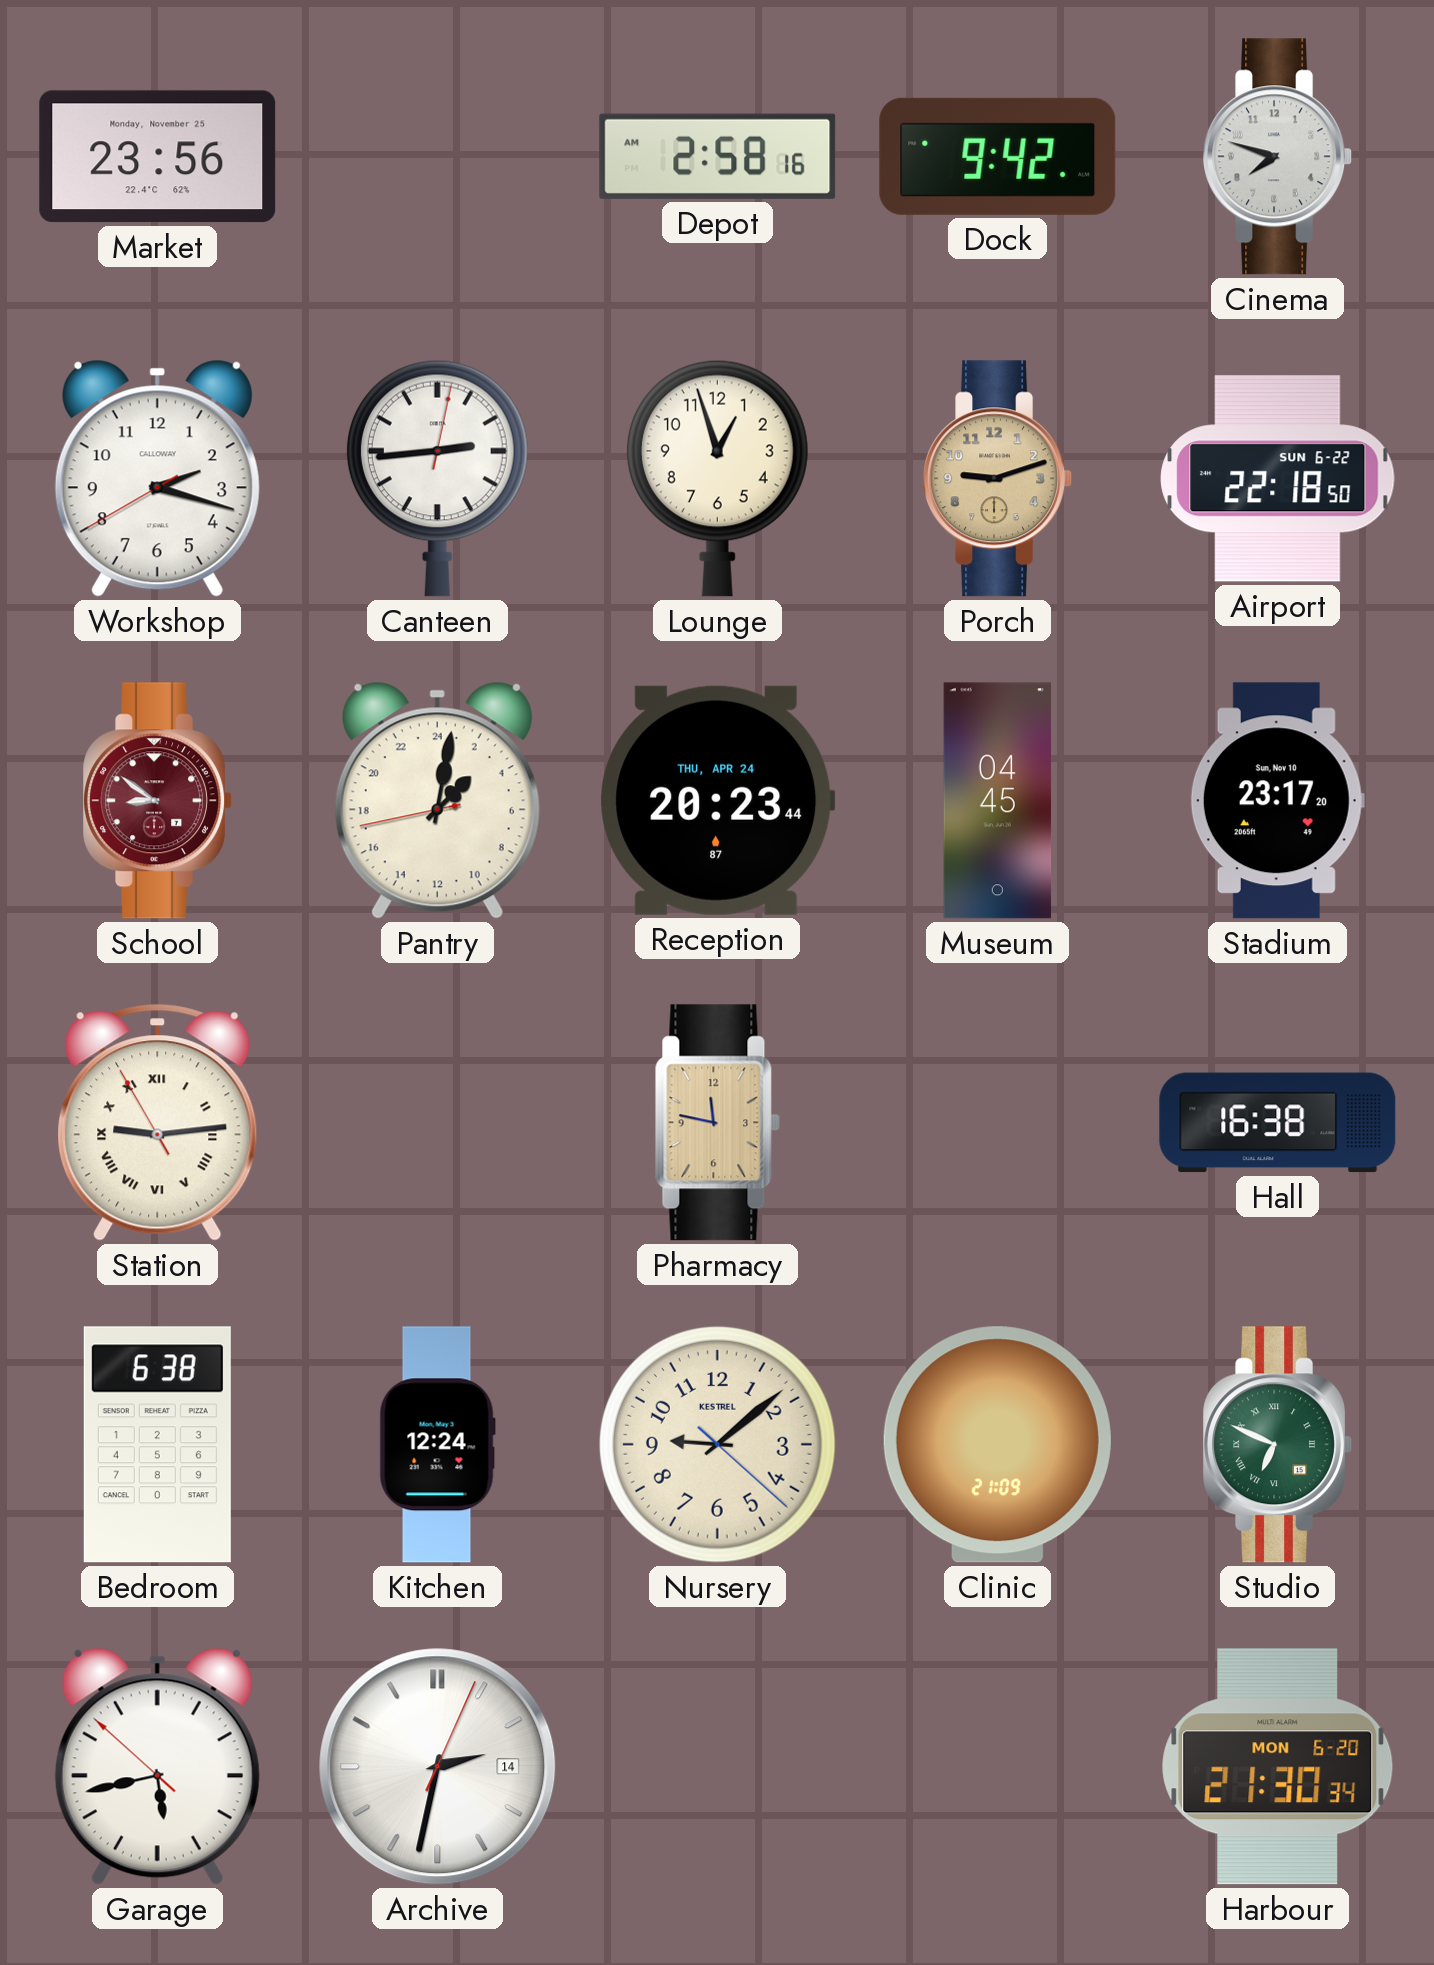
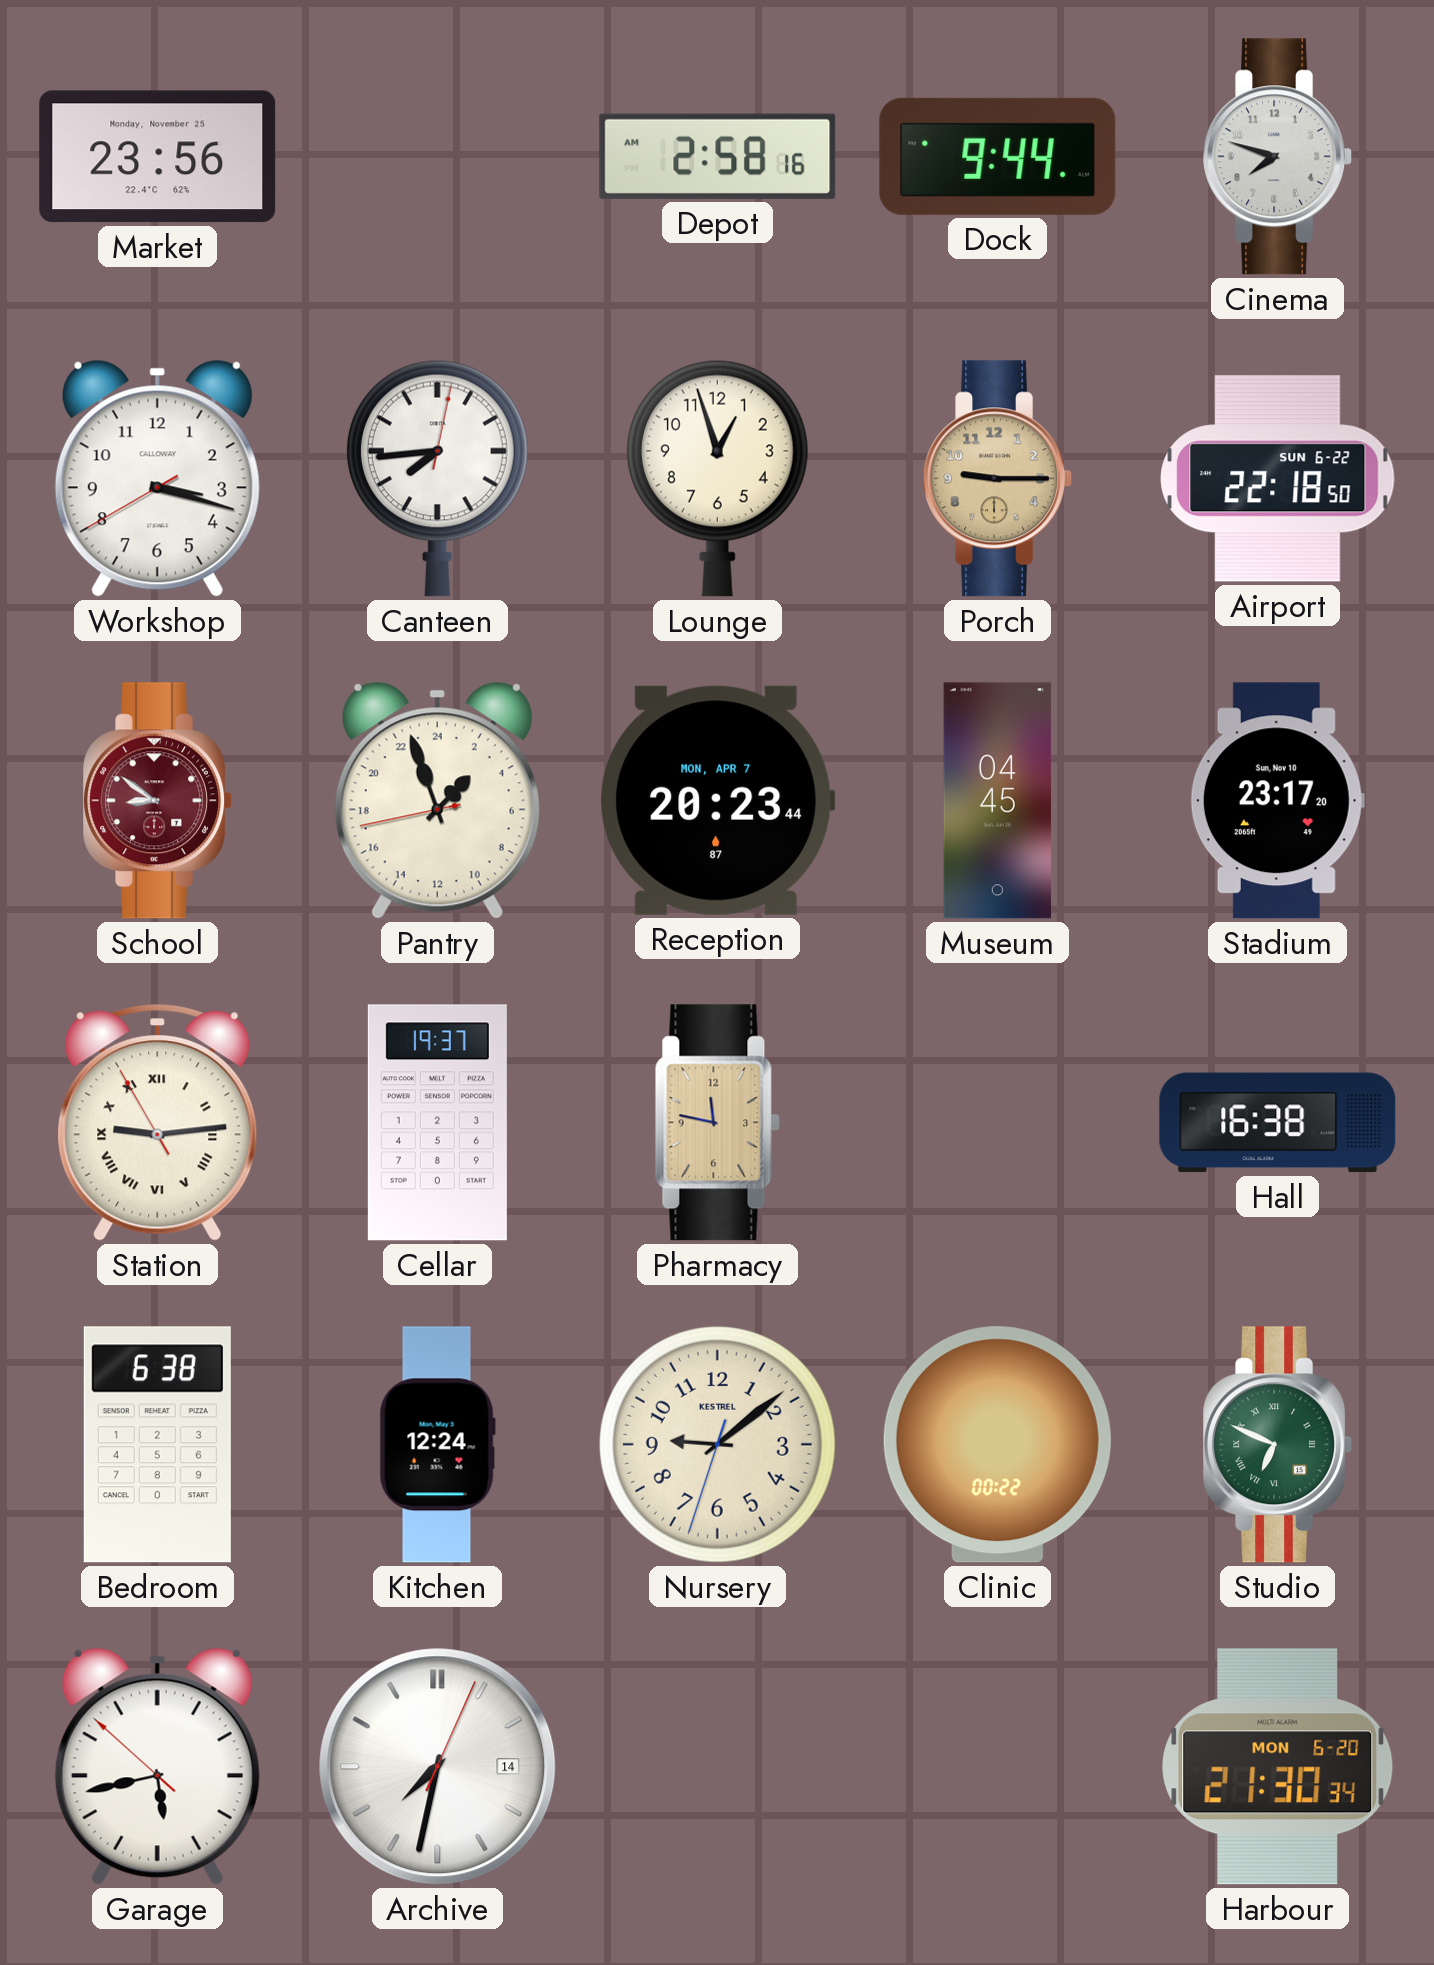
Dock: 9:42 -> 9:44
Workshop: 2:17 -> 3:17
Canteen: 2:44 -> 7:44
Porch: 9:12 -> 9:15
Pantry: 3:01 -> 2:56
Reception date: THU, APR 24 -> MON, APR 7
Cellar: none -> 19:37
Nursery: 9:08:22 -> 9:08:33
Clinic: 21:09 -> 00:22
Archive: 2:32 -> 7:32
